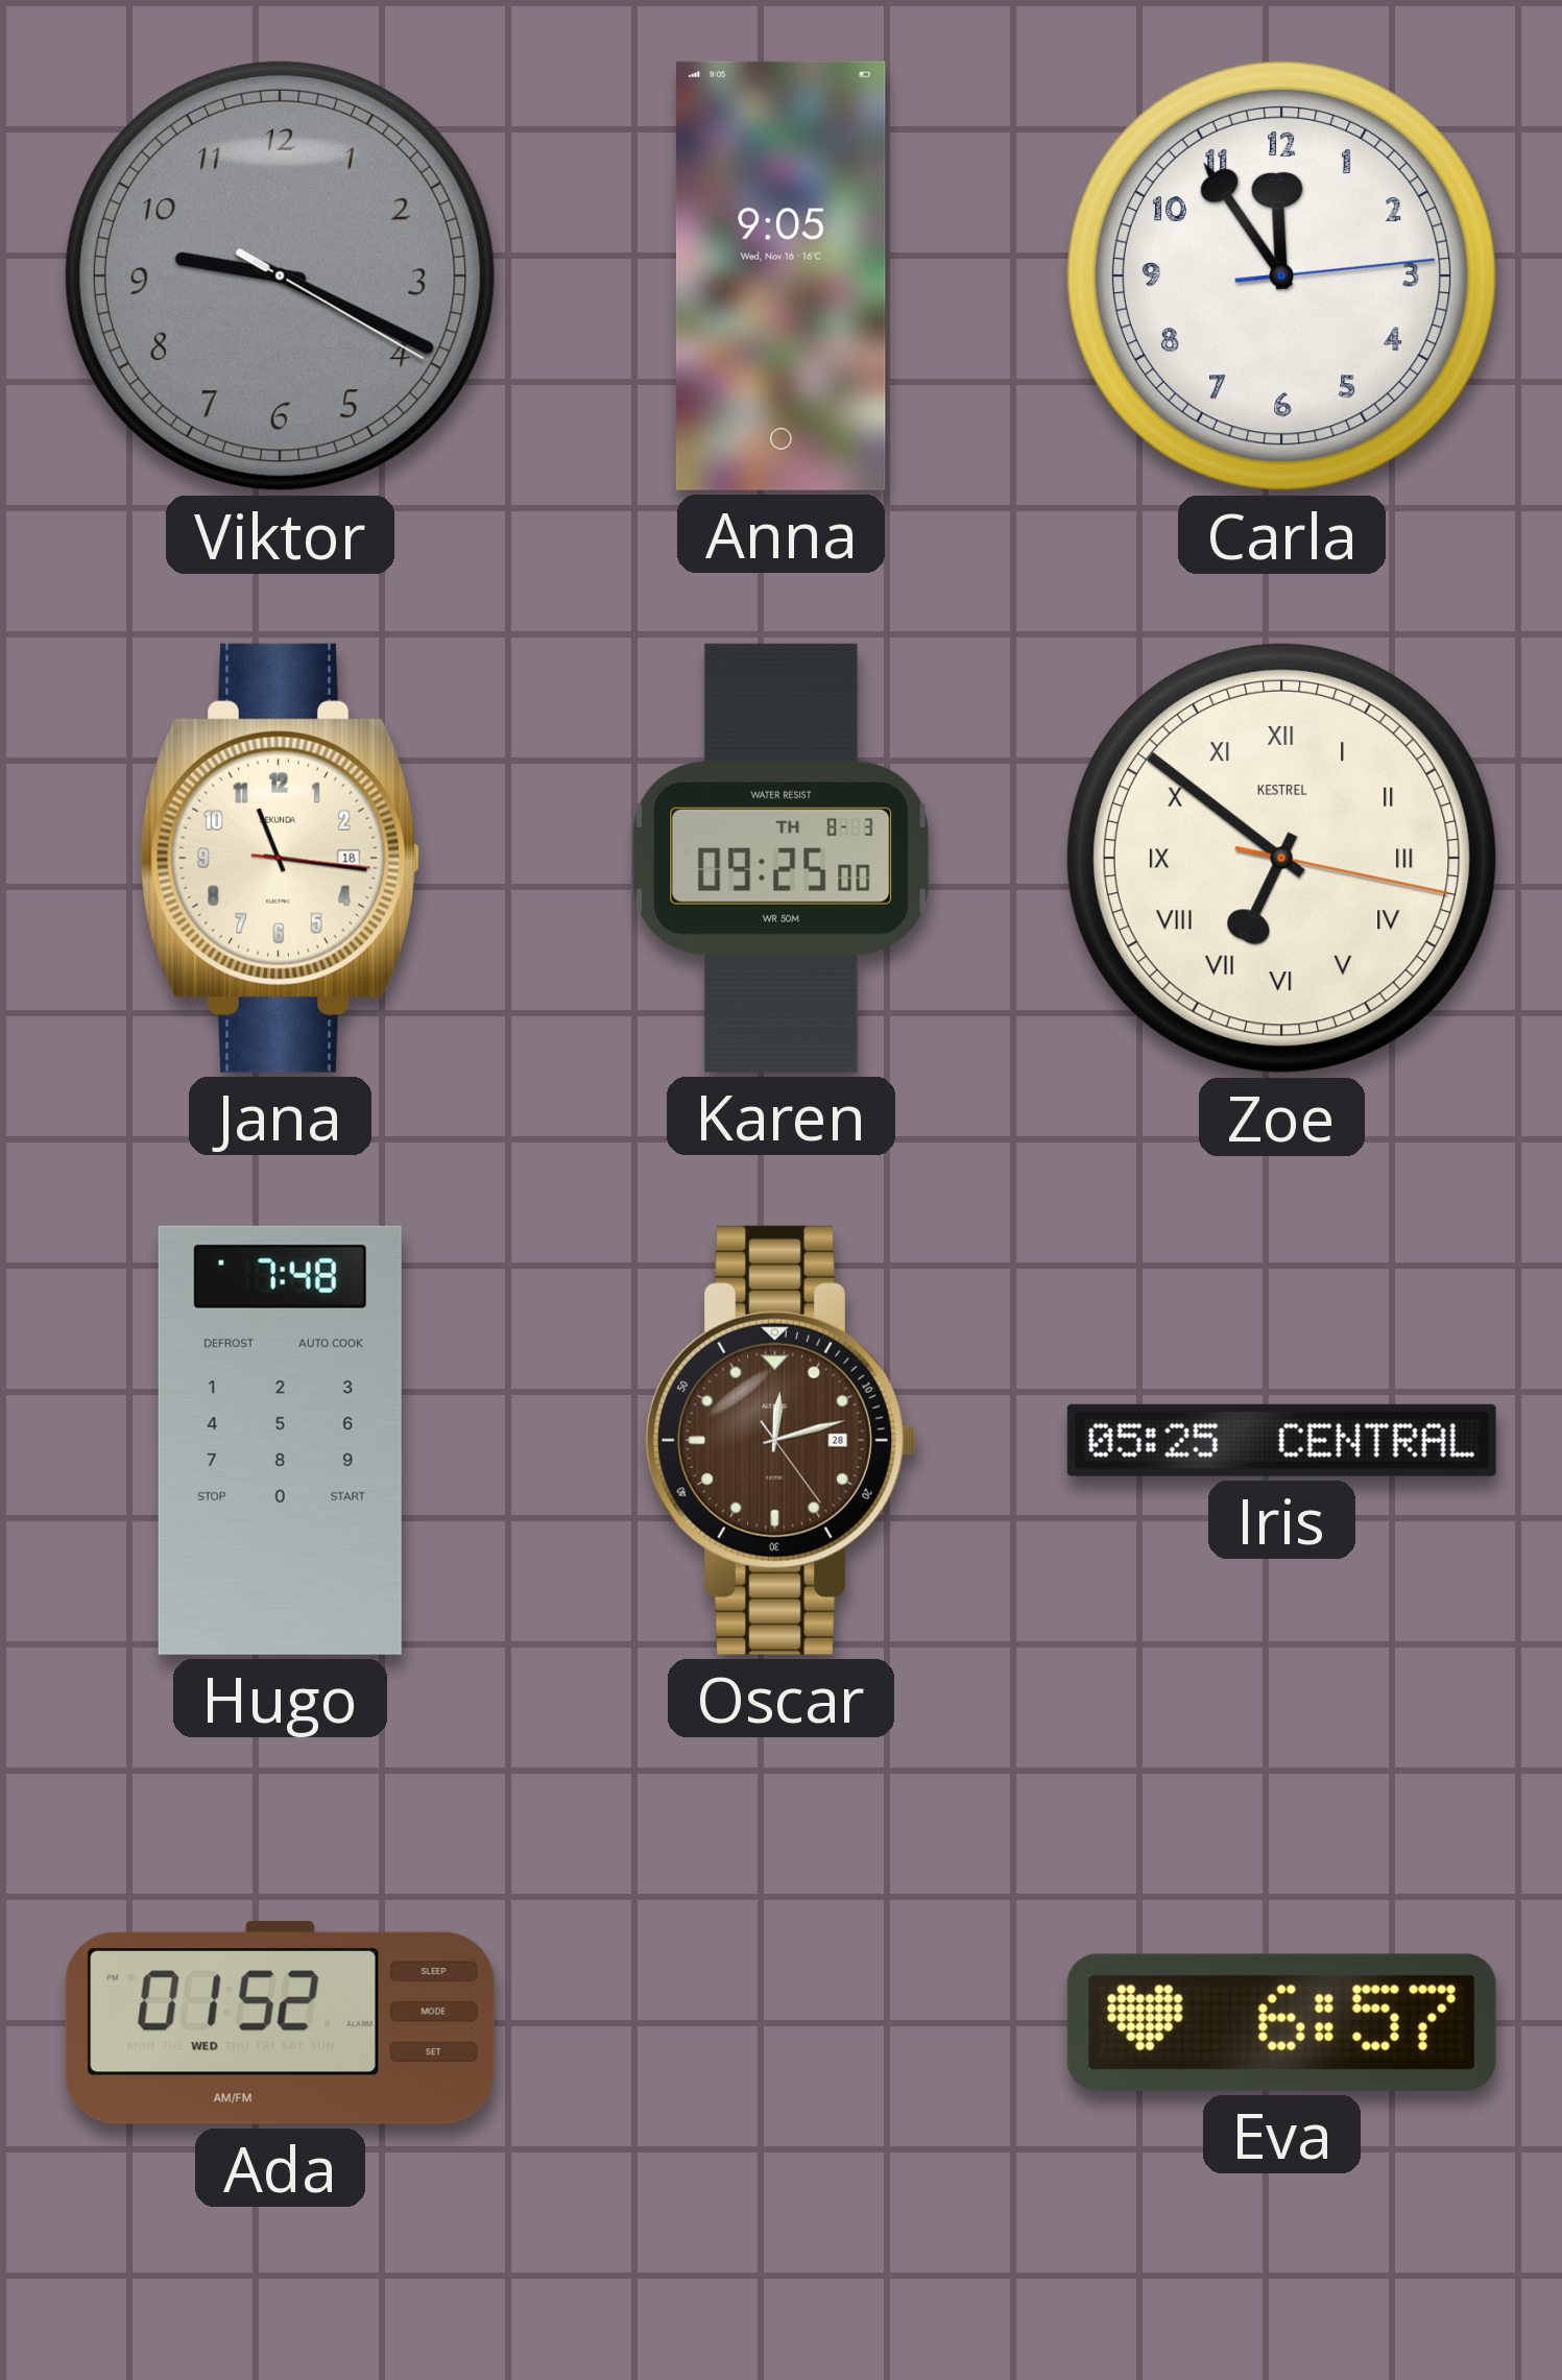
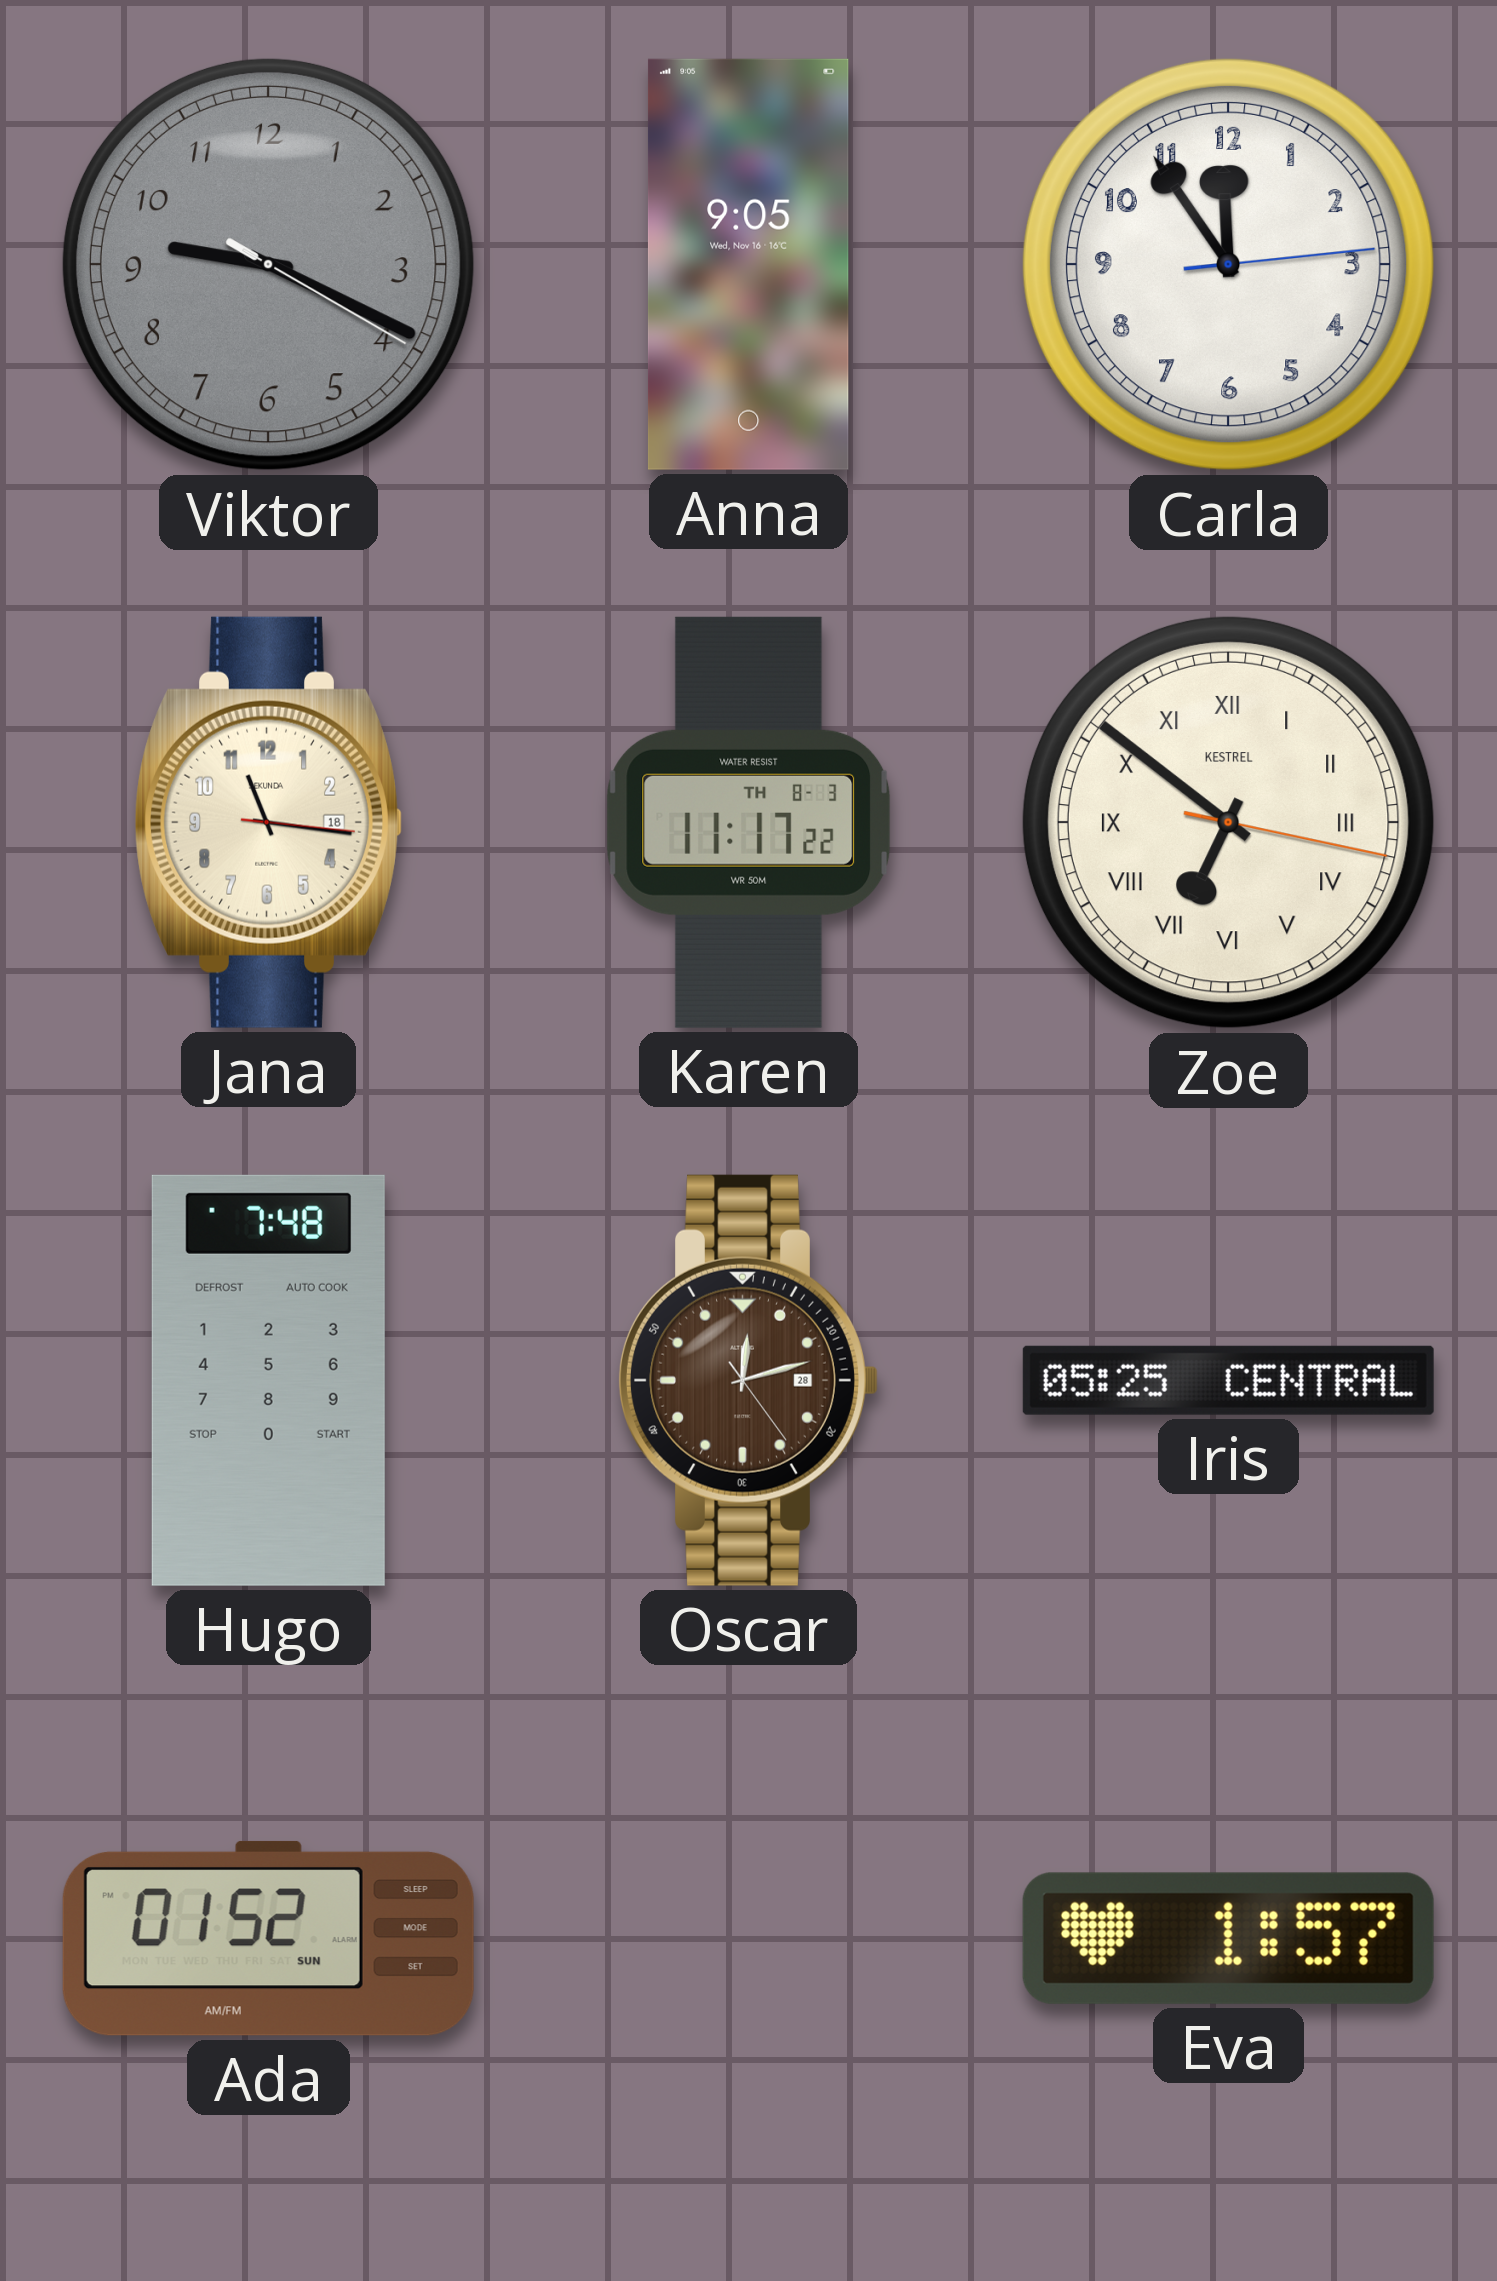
Karen: 09:25 -> 11:17
Ada date: WED -> SUN
Eva: 6:57 -> 1:57
